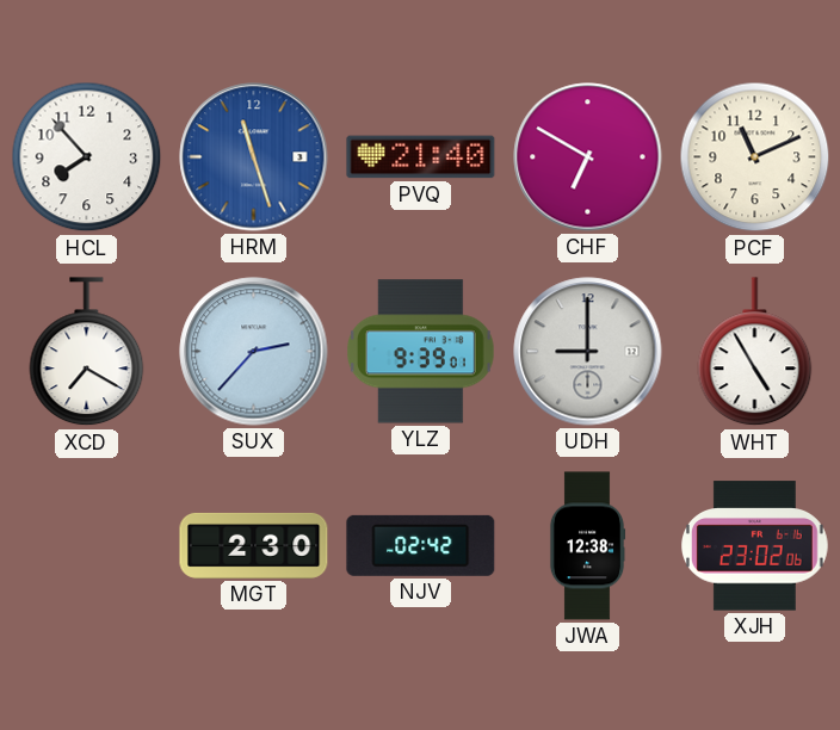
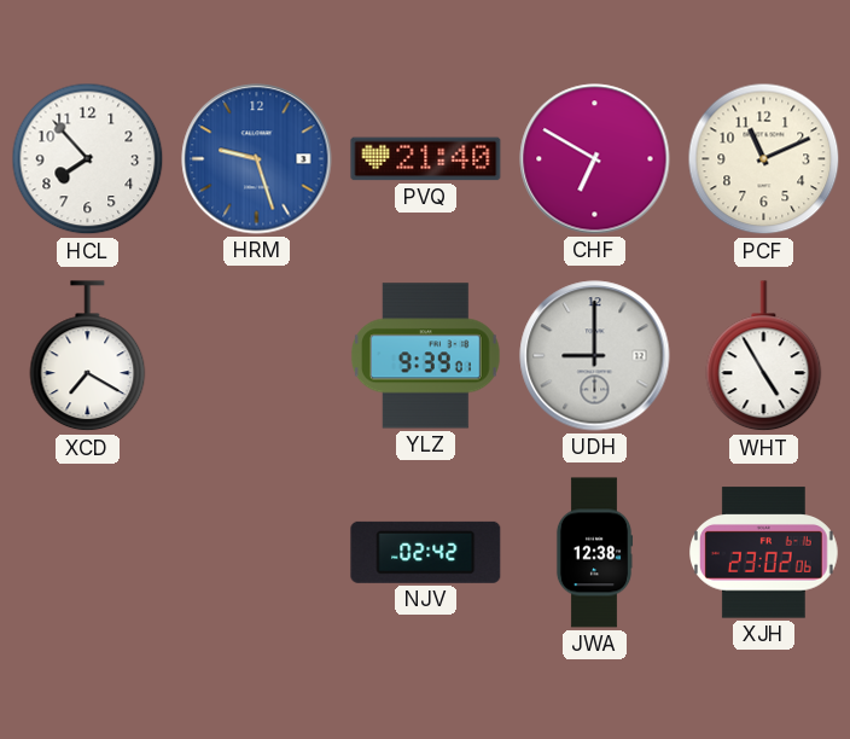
HRM: 11:27 -> 9:27
SUX: 2:37 -> none
MGT: 2:30 -> none
